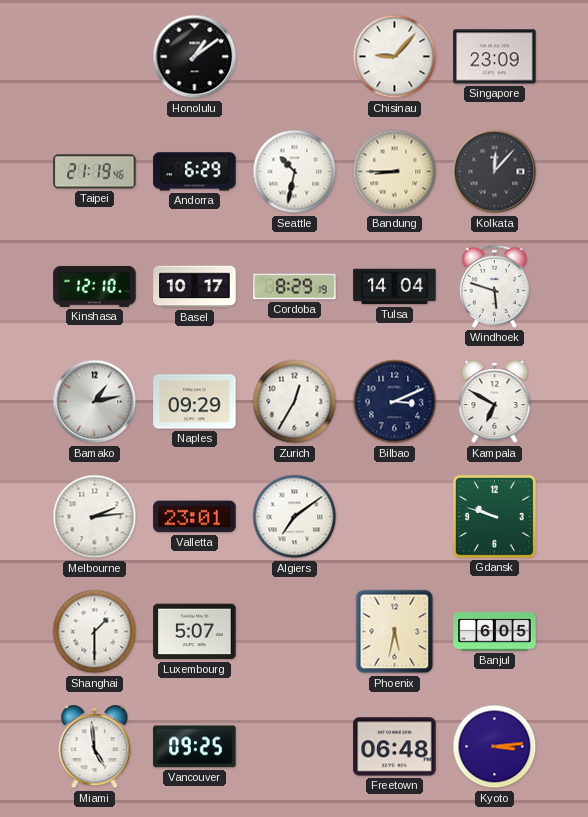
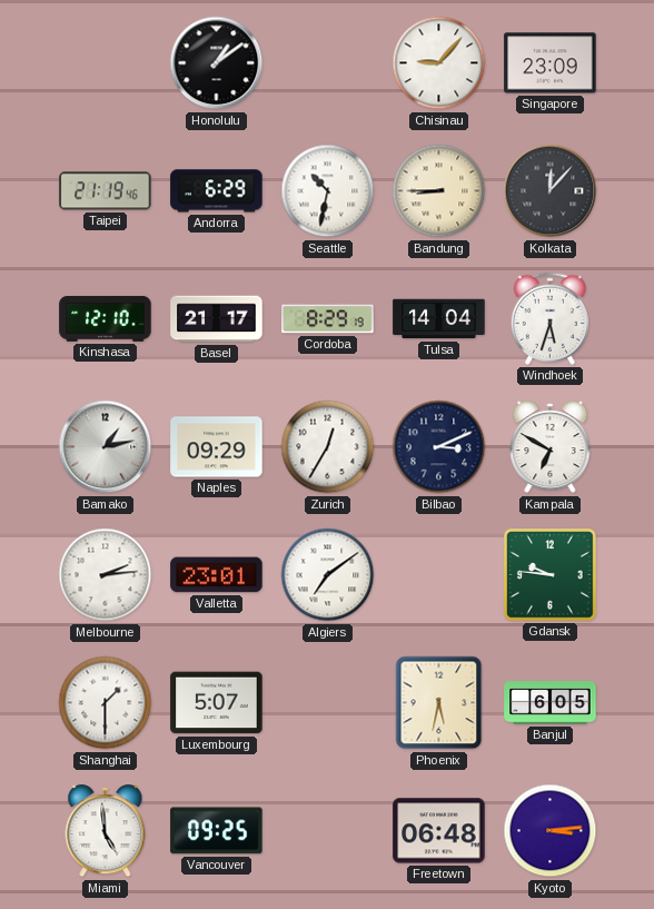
Basel: 10:17 -> 21:17
Windhoek: 5:48 -> 5:33
Gdansk: 9:48 -> 9:46
